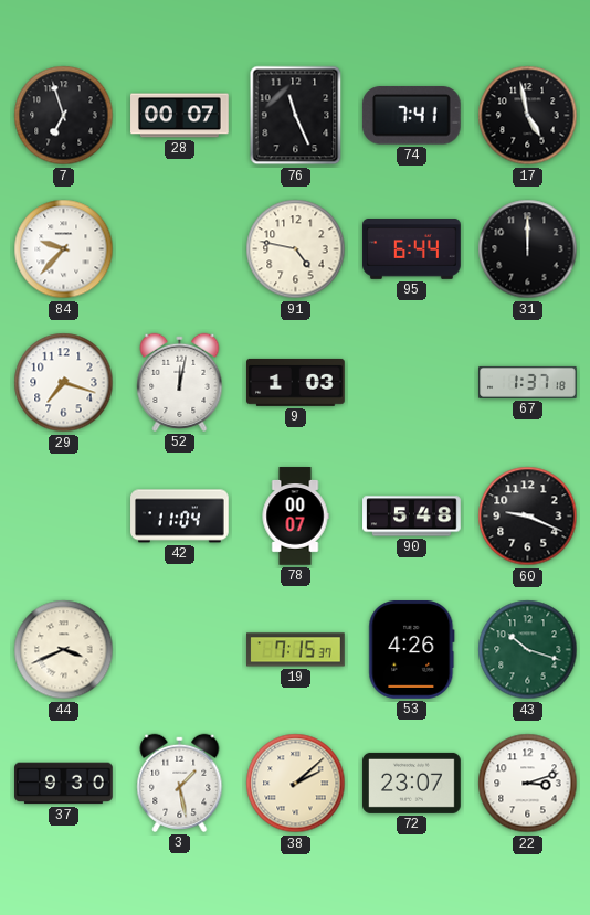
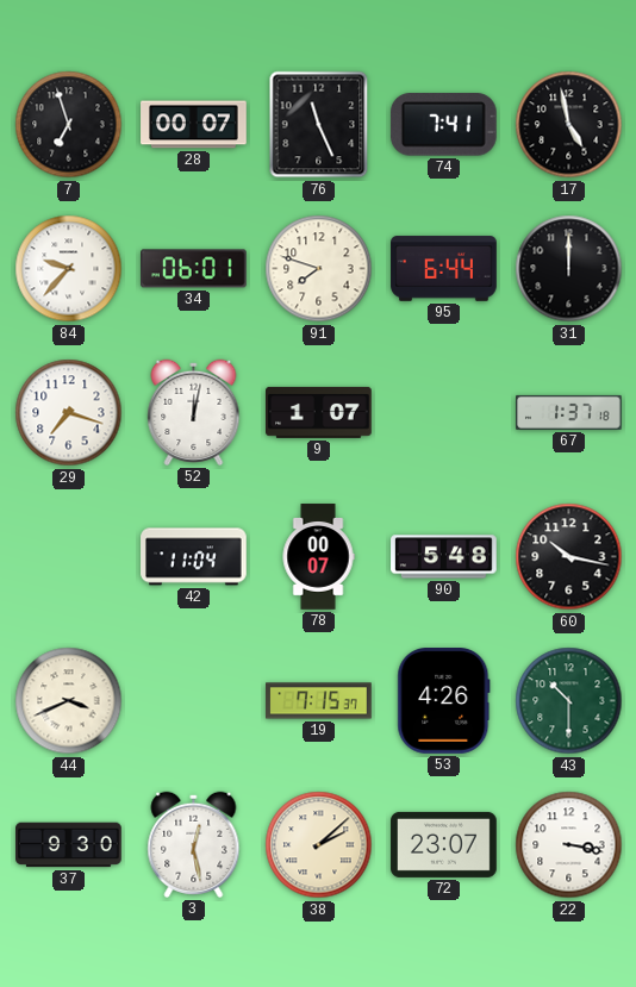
34: none -> 06:01
91: 4:47 -> 7:48
9: 1:03 -> 1:07
60: 9:19 -> 10:17
43: 10:18 -> 10:30
3: 1:28 -> 12:28
22: 3:12 -> 3:17
